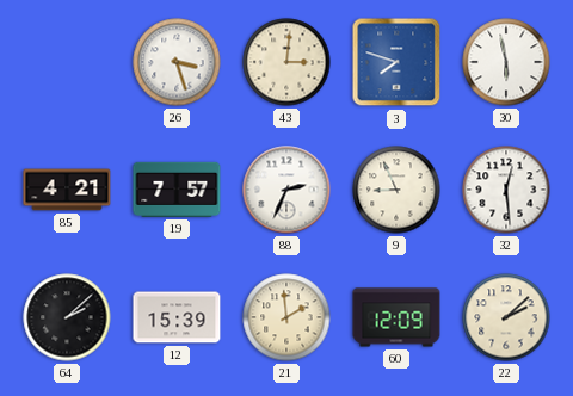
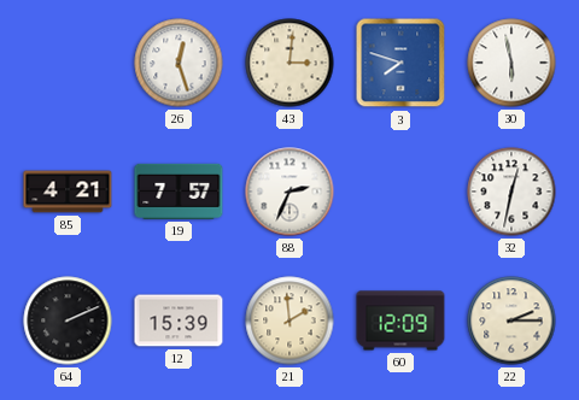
26: 3:27 -> 12:27
9: 8:56 -> none
32: 12:29 -> 12:32
64: 2:08 -> 2:11
22: 2:08 -> 2:15
